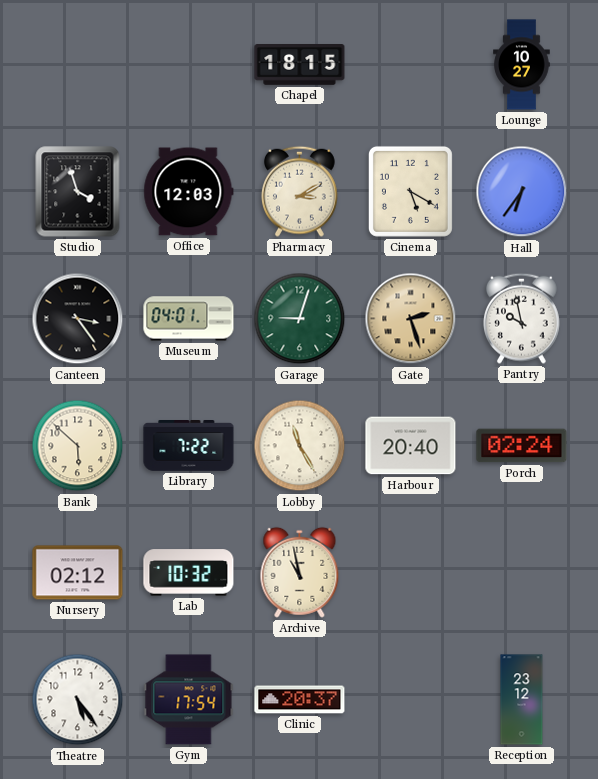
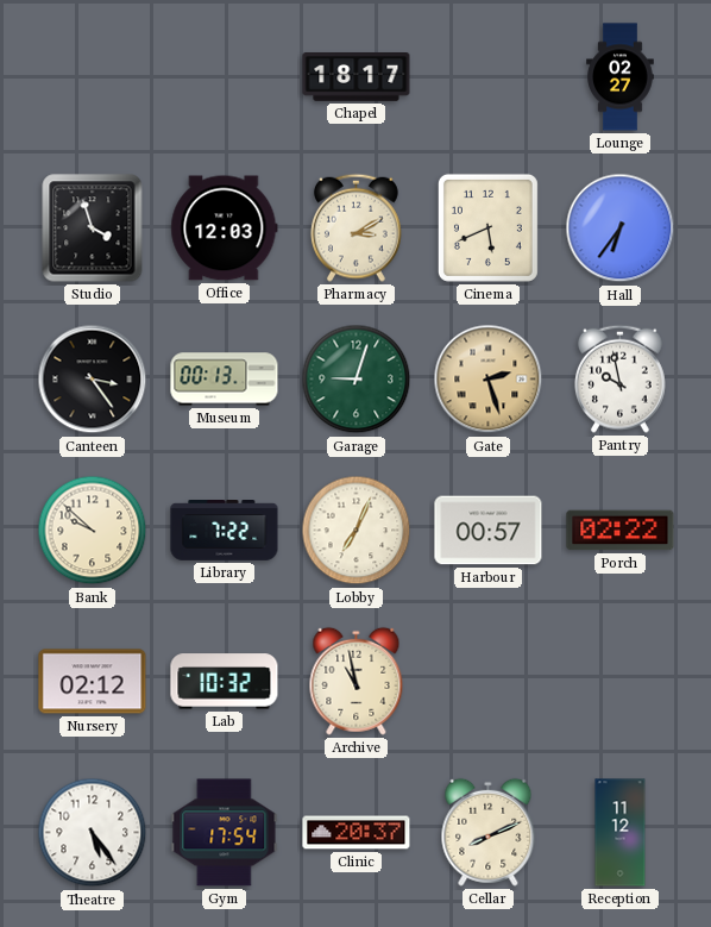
Chapel: 18:15 -> 18:17
Lounge: 10:27 -> 02:27
Cinema: 5:20 -> 5:41
Museum: 04:01 -> 00:13
Bank: 5:52 -> 9:52
Lobby: 11:25 -> 7:04
Harbour: 20:40 -> 00:57
Porch: 02:24 -> 02:22
Cellar: none -> 8:11
Reception: 23:12 -> 11:12
